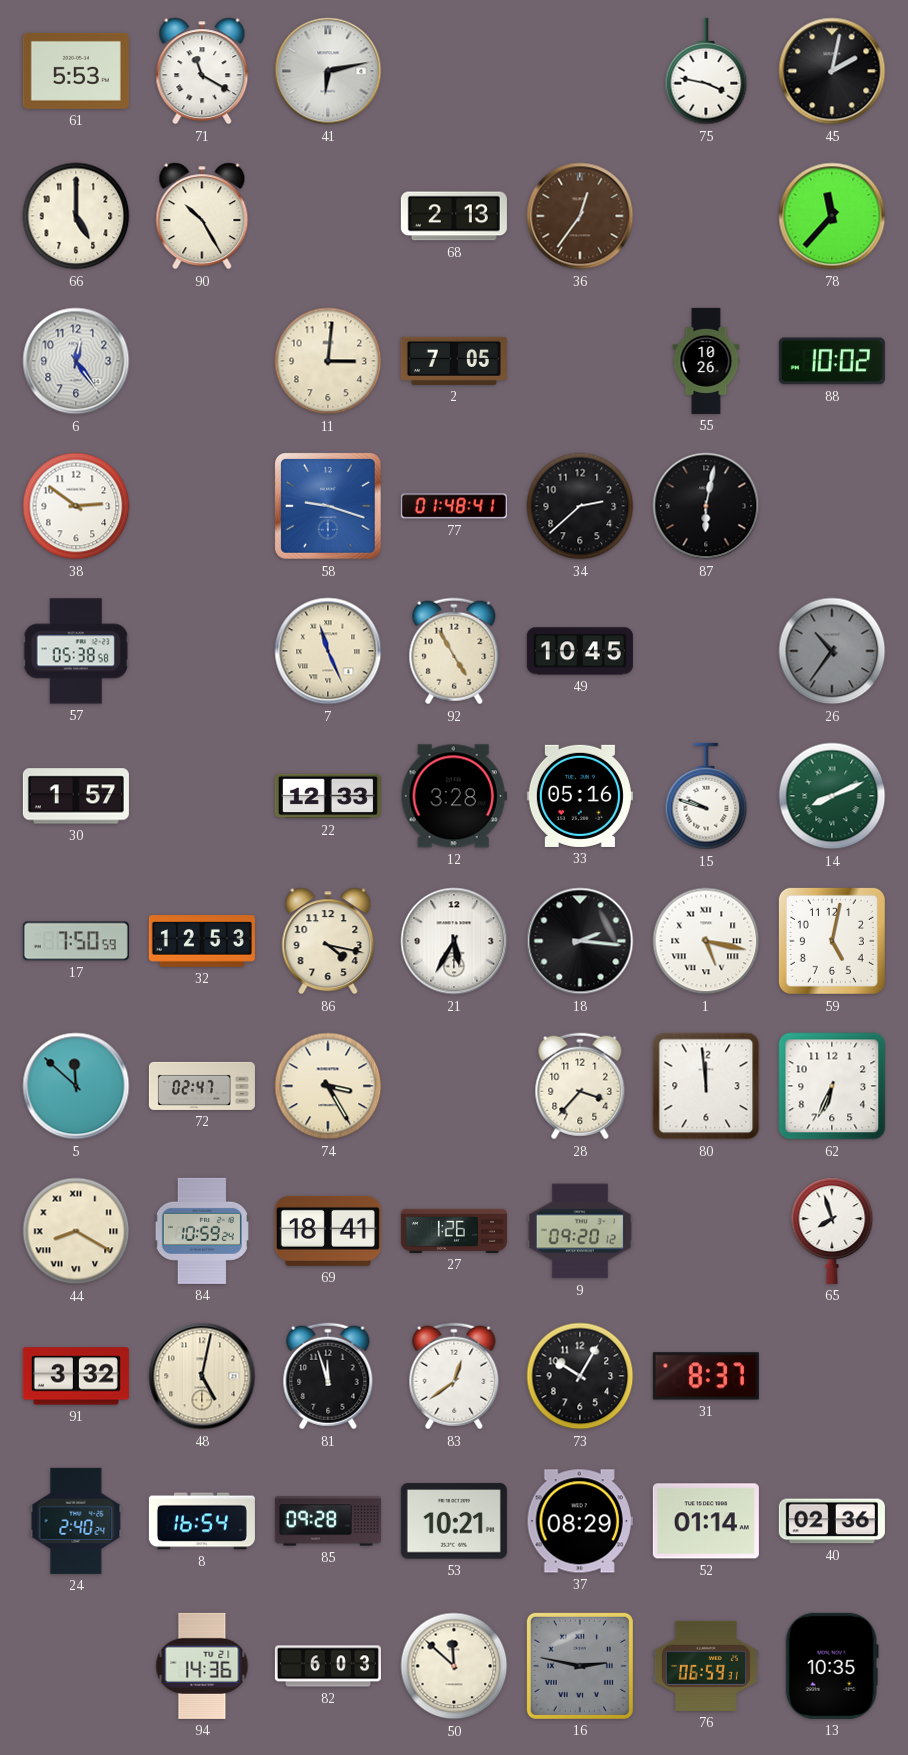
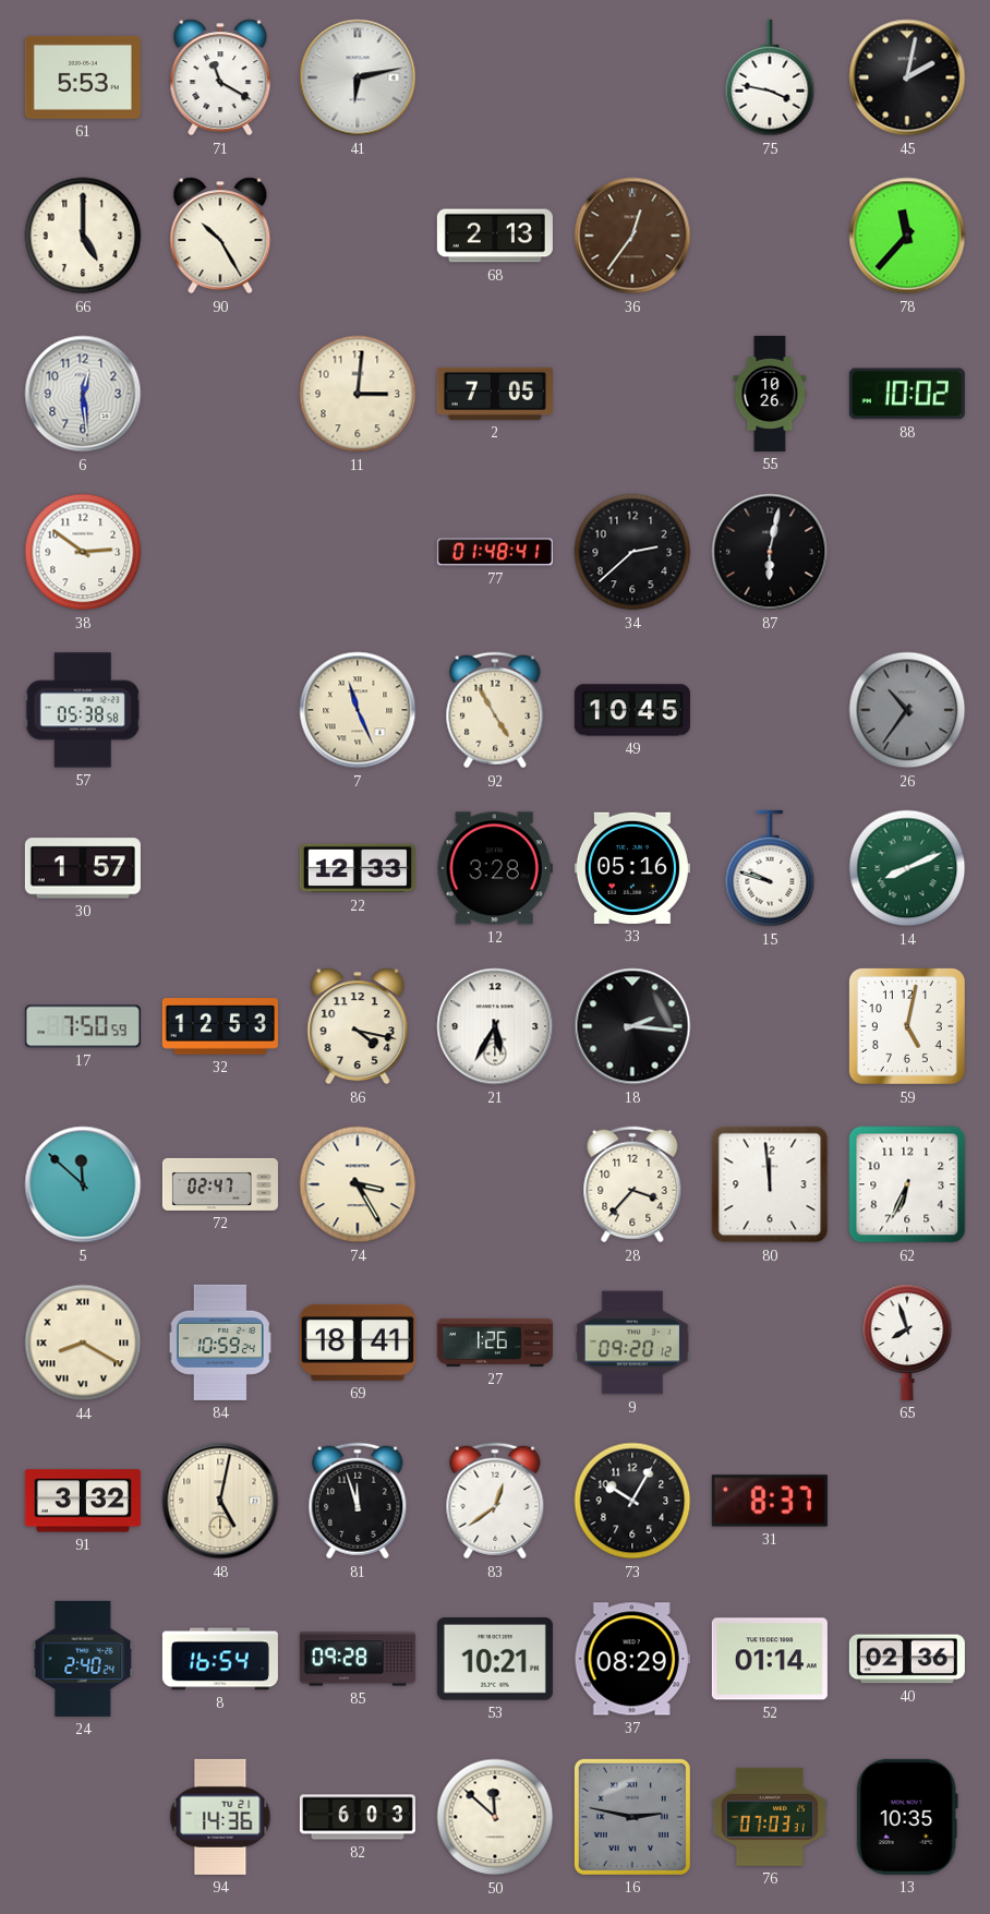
6: 12:24 -> 12:29
58: 9:18 -> none
1: 5:17 -> none
76: 06:59 -> 07:03
